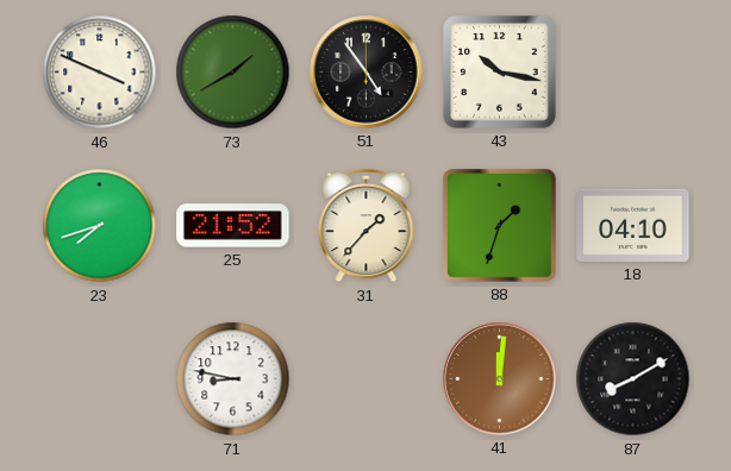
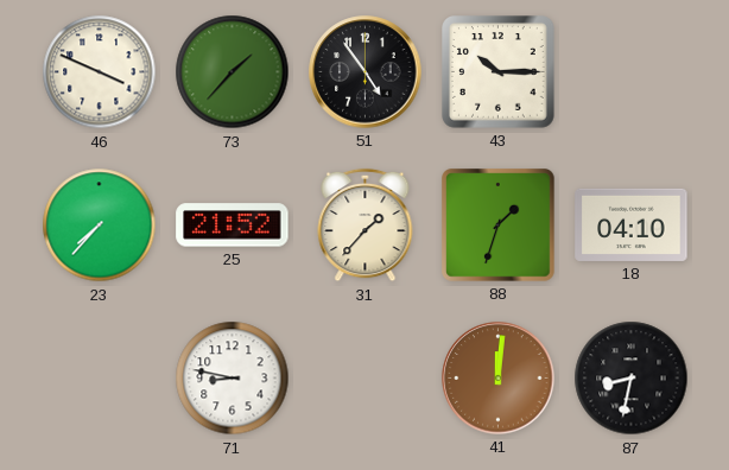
73: 1:40 -> 1:37
43: 10:17 -> 10:15
23: 7:42 -> 7:37
87: 8:10 -> 8:32
